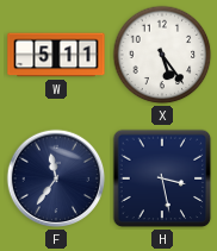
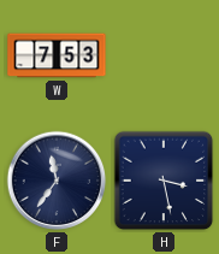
W: 5:11 -> 7:53
X: 5:24 -> none
